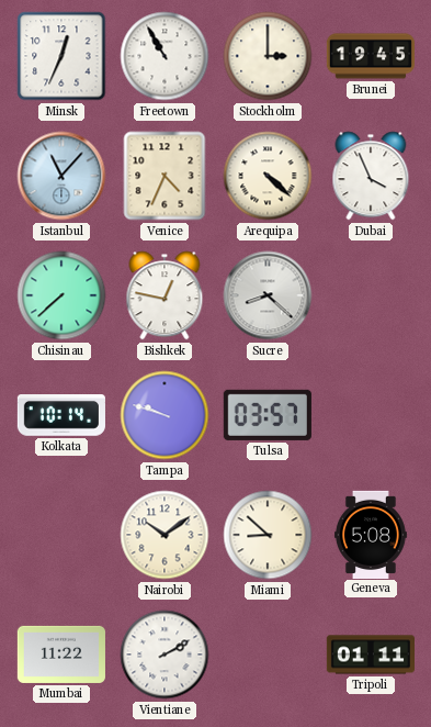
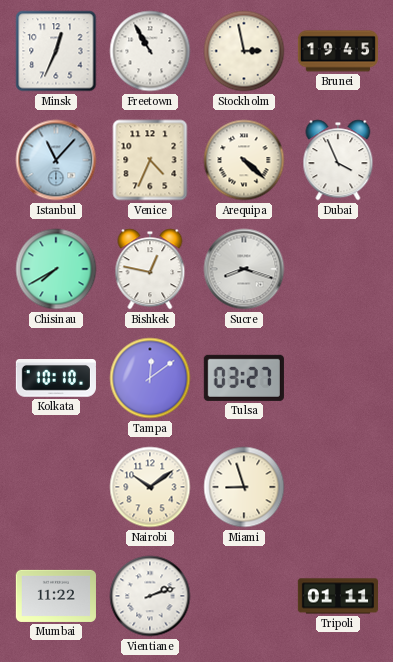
Stockholm: 3:00 -> 2:58
Chisinau: 7:38 -> 7:40
Sucre: 8:22 -> 8:18
Kolkata: 10:14 -> 10:10
Tampa: 9:48 -> 12:09
Tulsa: 03:57 -> 03:27
Miami: 8:52 -> 8:57
Geneva: 5:08 -> none
Vientiane: 2:10 -> 2:12
